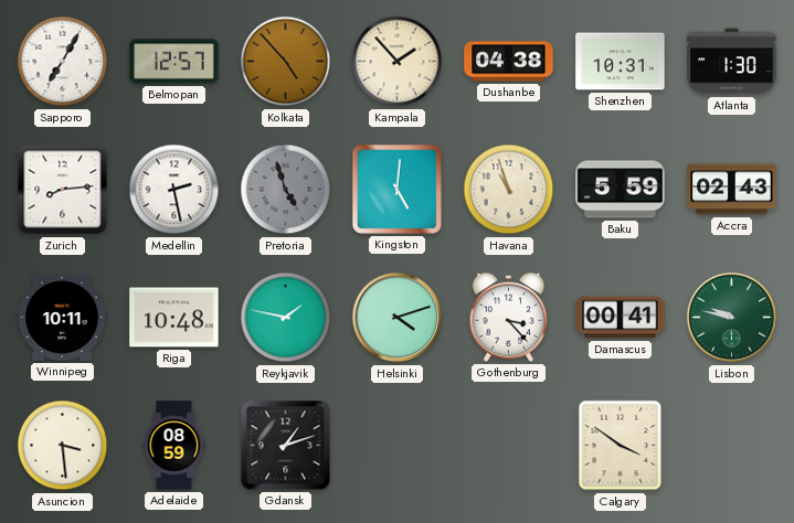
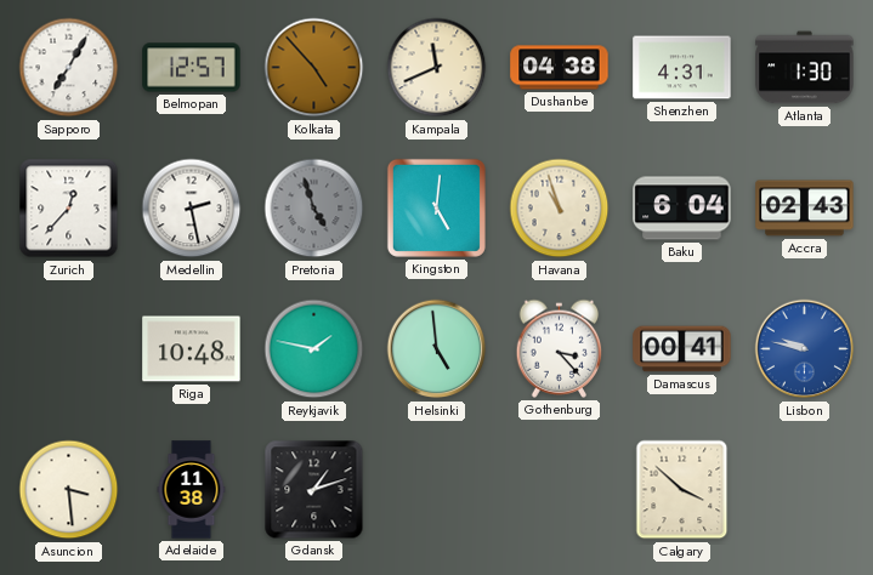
Kampala: 1:53 -> 11:41
Shenzhen: 10:31 -> 4:31
Zurich: 8:14 -> 12:37
Baku: 5:59 -> 6:04
Winnipeg: 10:11 -> none
Helsinki: 4:12 -> 4:59
Lisbon dial: green -> blue
Adelaide: 08:59 -> 11:38
Calgary: 3:51 -> 3:52
